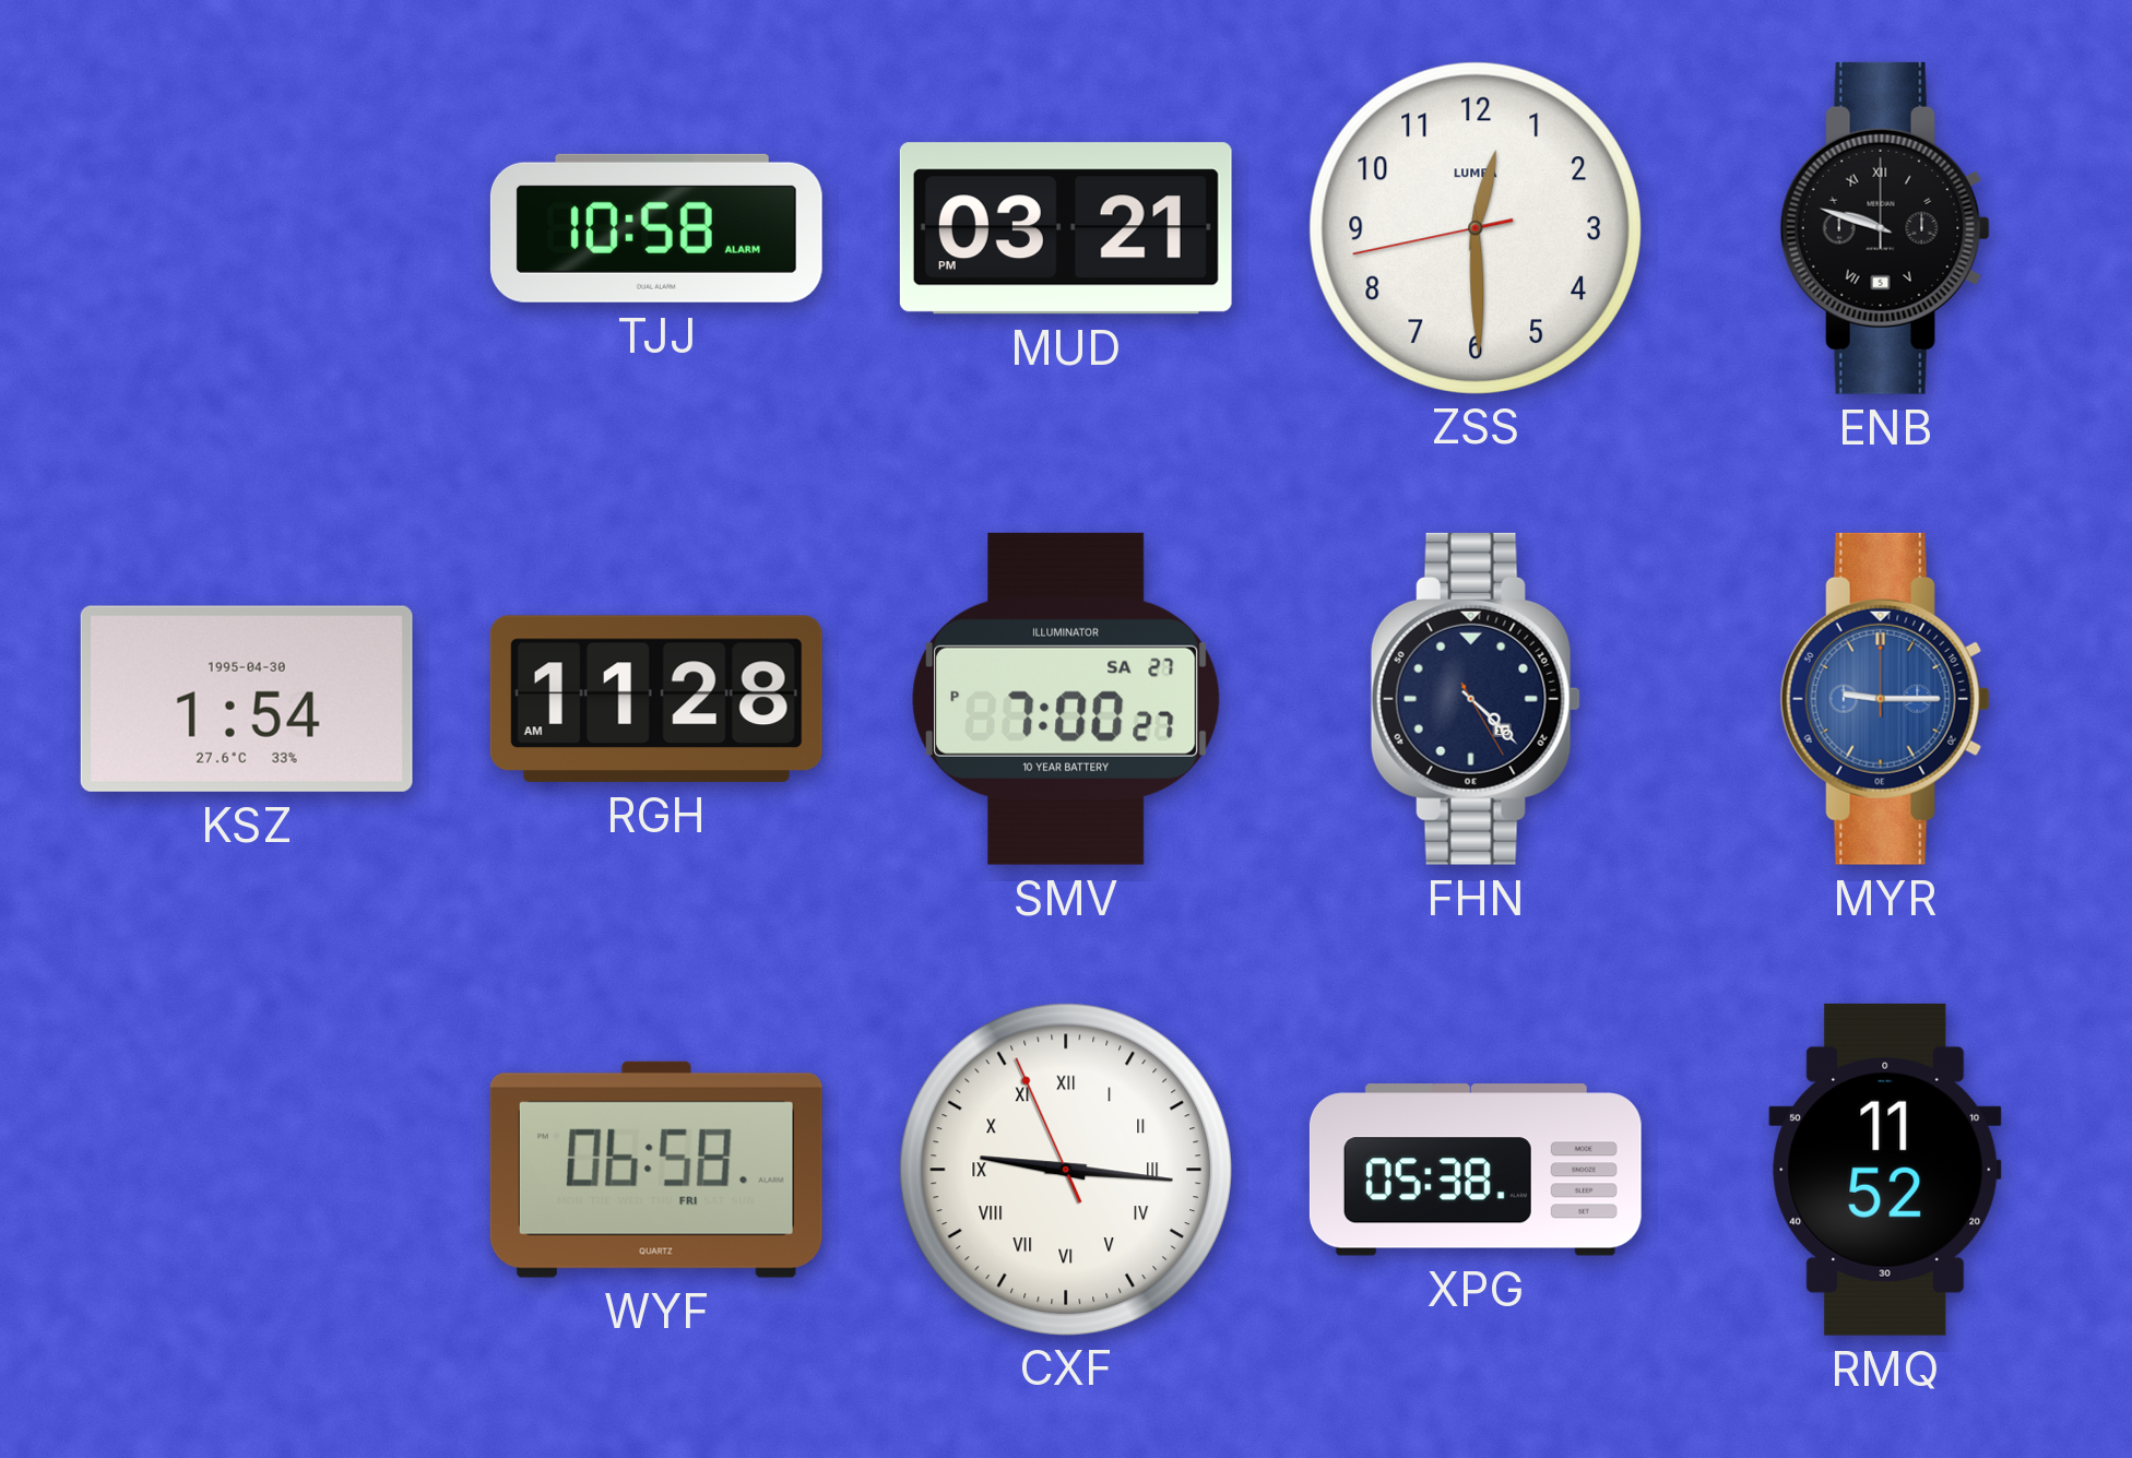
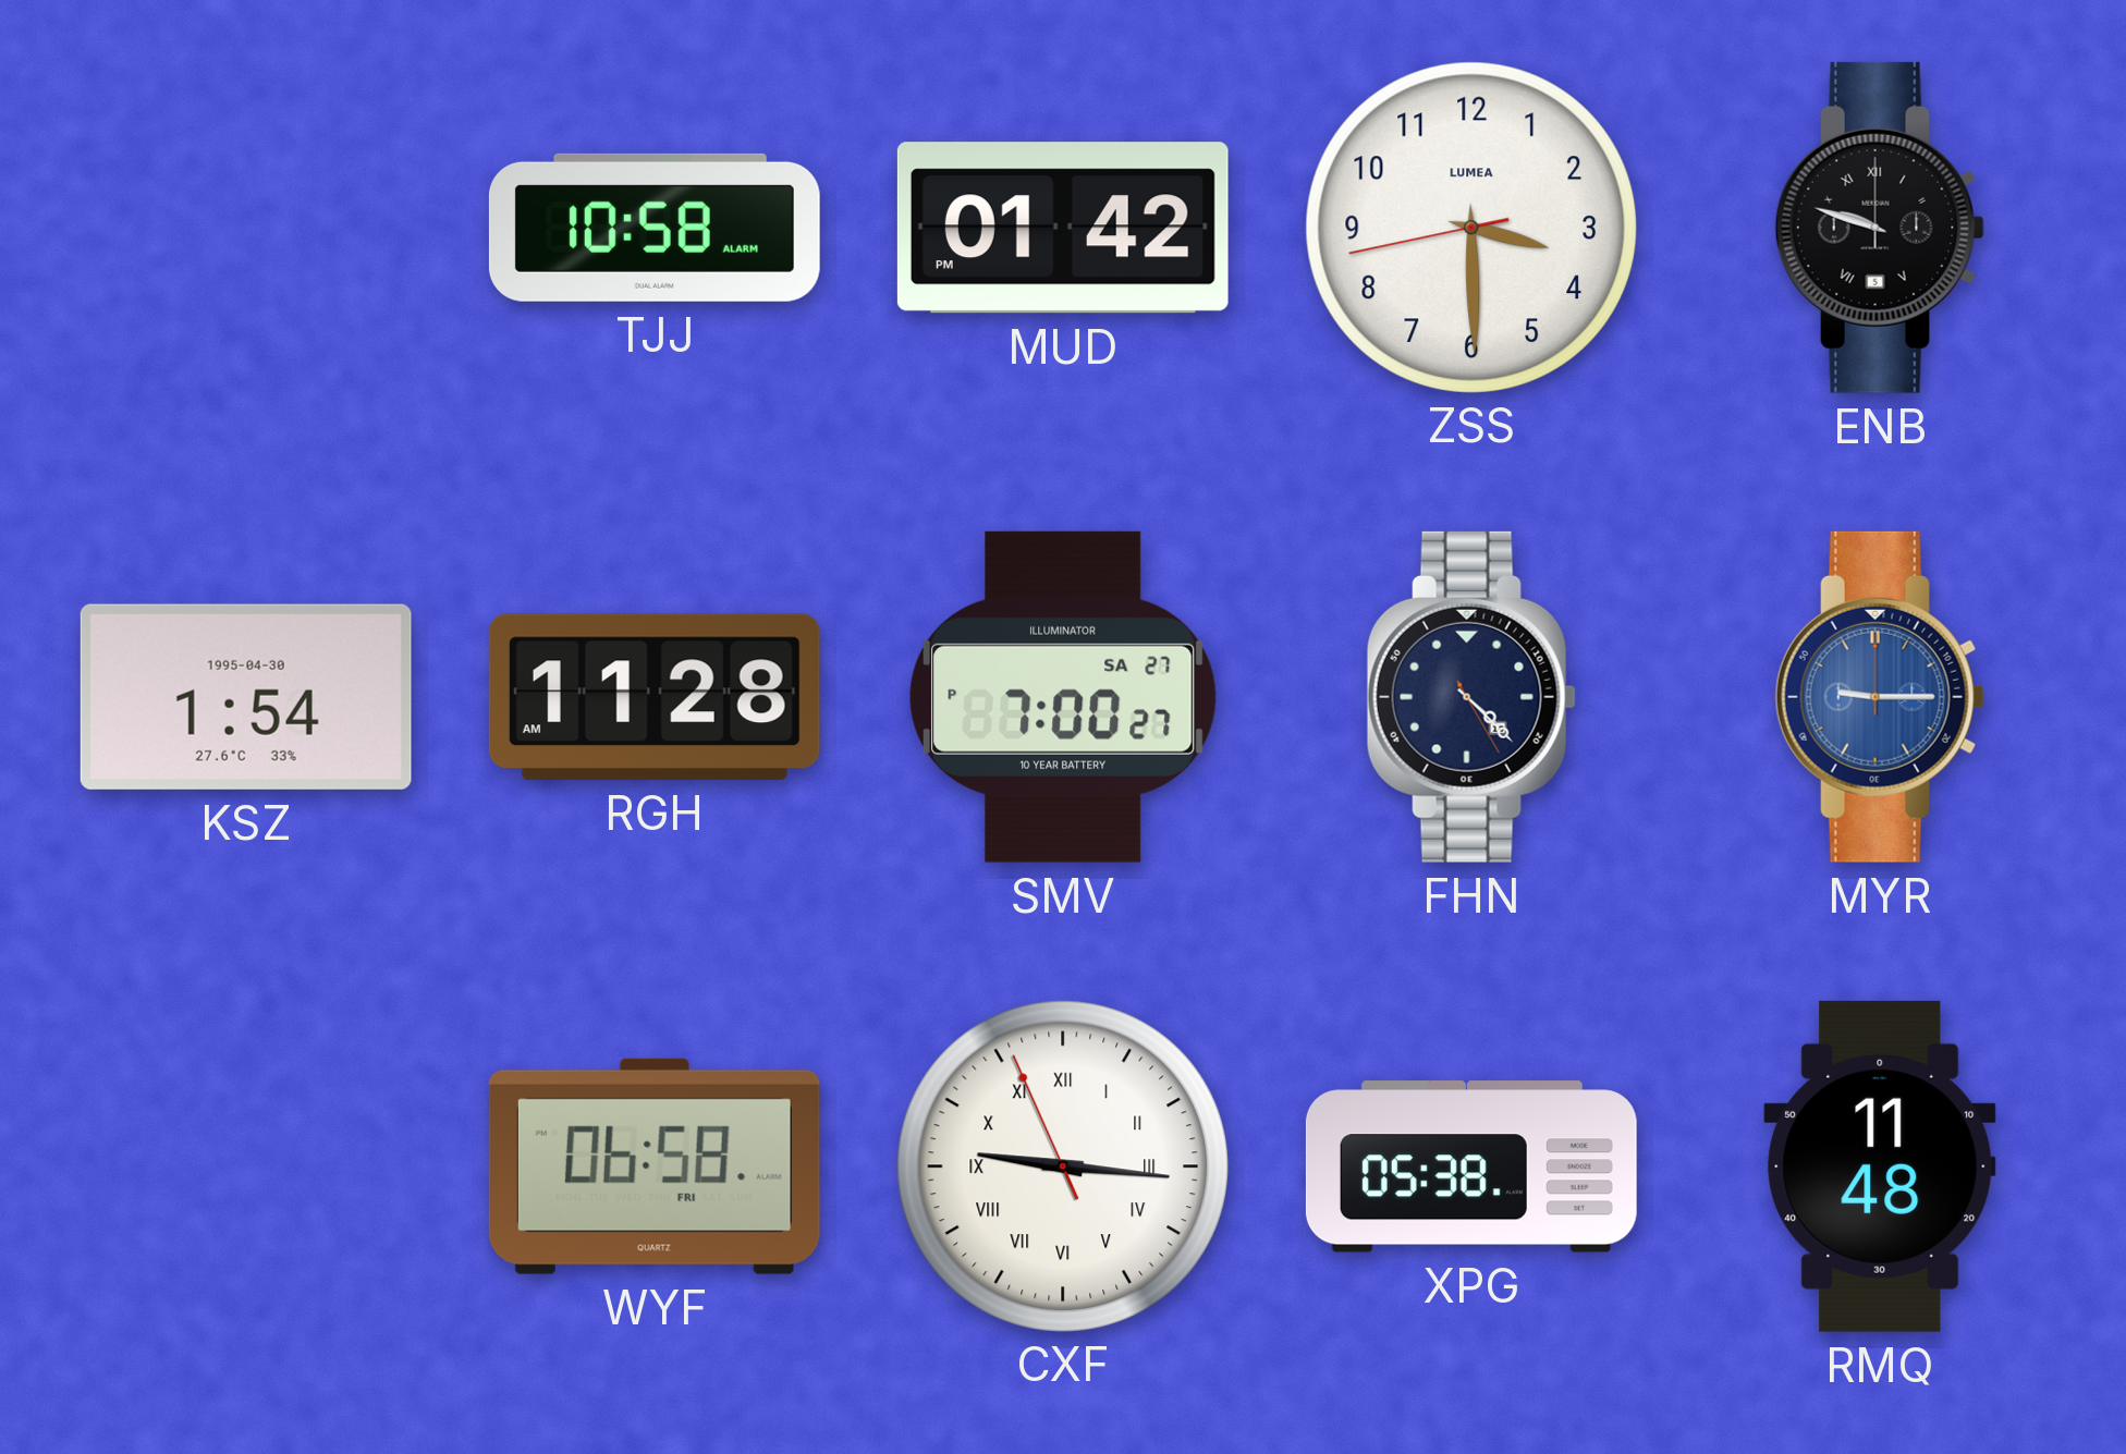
MUD: 03:21 -> 01:42
ZSS: 12:29 -> 3:29
RMQ: 11:52 -> 11:48
